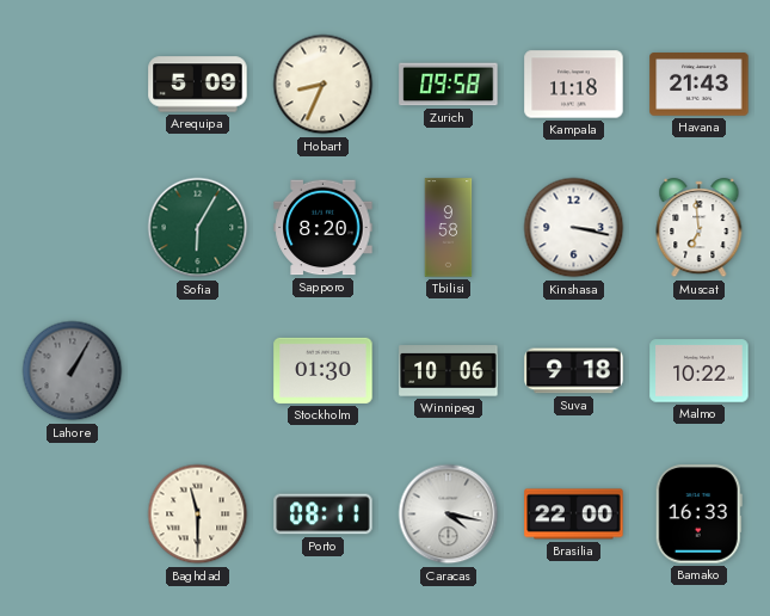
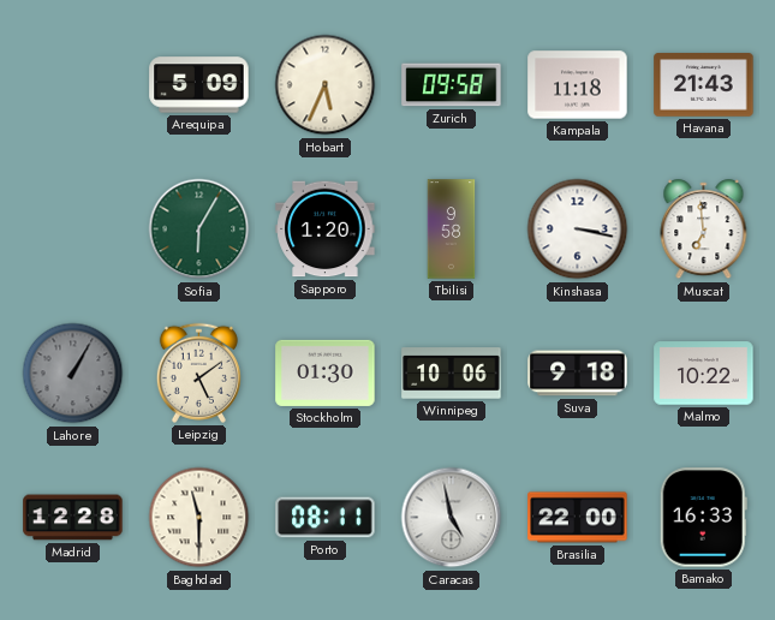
Hobart: 8:34 -> 5:34
Sapporo: 8:20 -> 1:20
Leipzig: none -> 5:09
Madrid: none -> 12:28
Caracas: 4:17 -> 4:58
